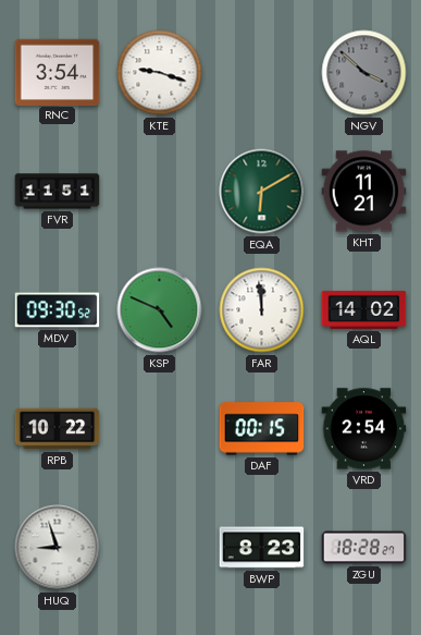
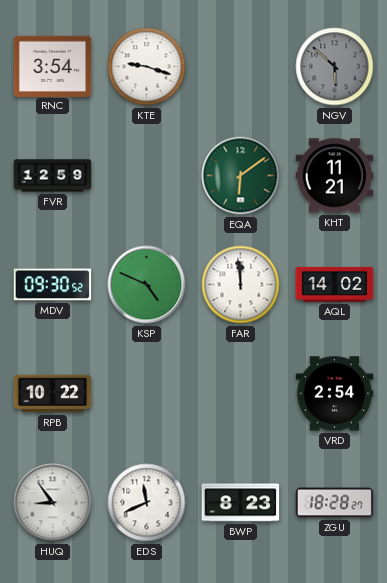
NGV: 3:52 -> 5:52
FVR: 11:51 -> 12:59
EQA: 6:10 -> 6:09
DAF: 00:15 -> none
HUQ: 8:57 -> 8:54
EDS: none -> 11:41
